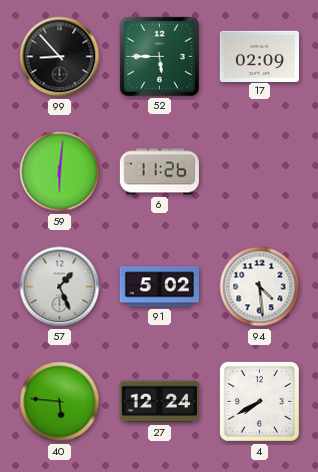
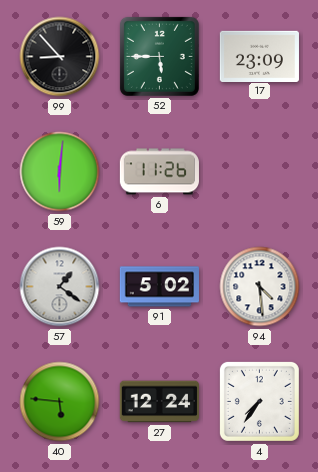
17: 02:09 -> 23:09
57: 1:26 -> 1:21
4: 7:40 -> 7:36
